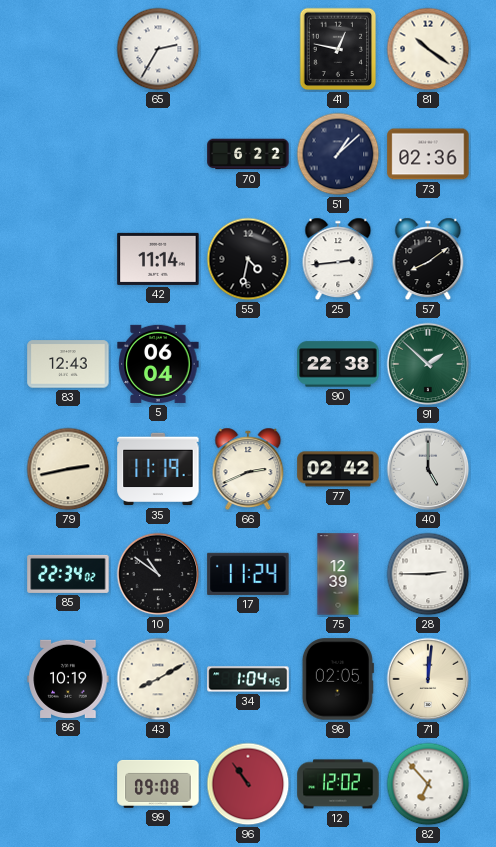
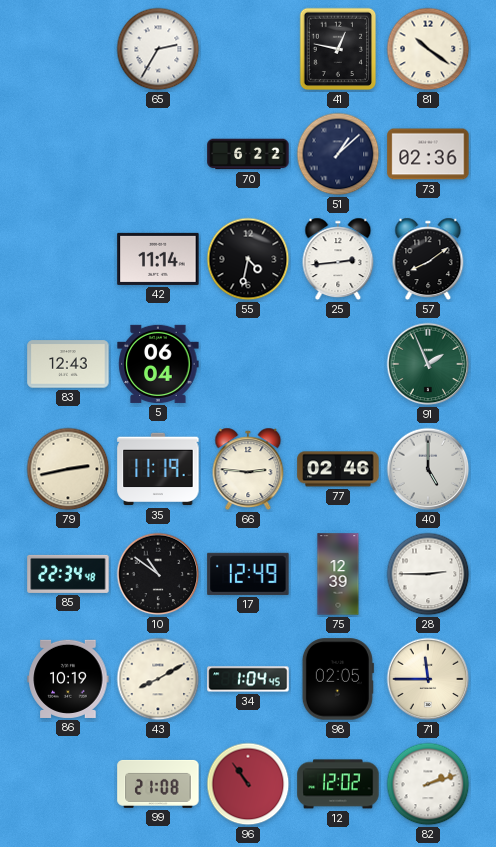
90: 22:38 -> none
91: 1:52 -> 1:56
66: 2:41 -> 2:46
77: 02:42 -> 02:46
85: 22:34:02 -> 22:34:48
17: 11:24 -> 12:49
71: 12:01 -> 11:45
99: 09:08 -> 21:08
82: 6:53 -> 2:12
